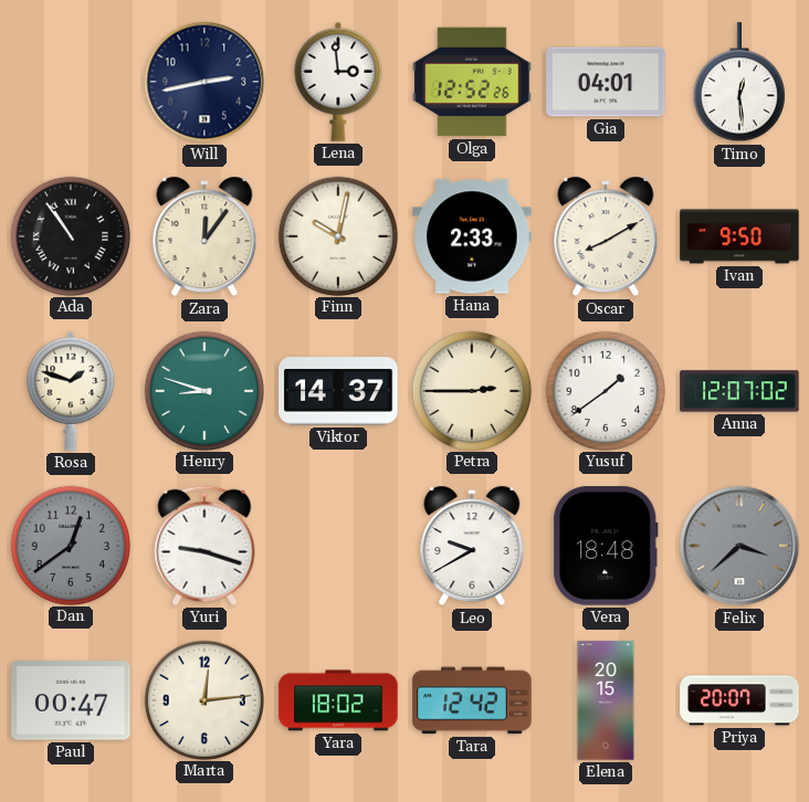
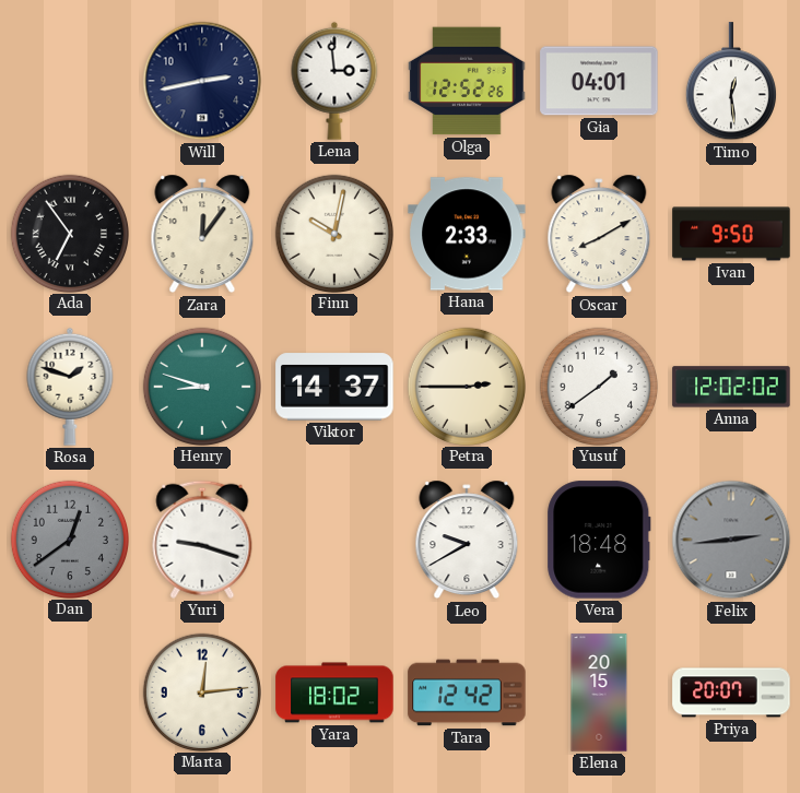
Ada: 10:54 -> 6:54
Anna: 12:07 -> 12:02
Felix: 3:38 -> 2:44
Paul: 00:47 -> none
